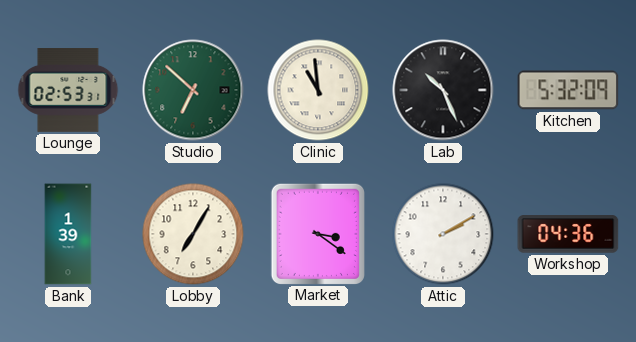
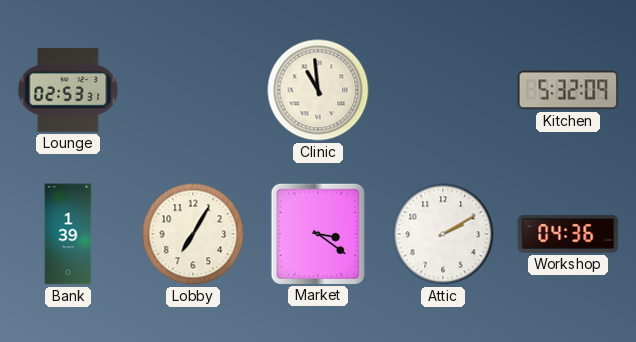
Studio: 6:52 -> none
Lab: 10:26 -> none
